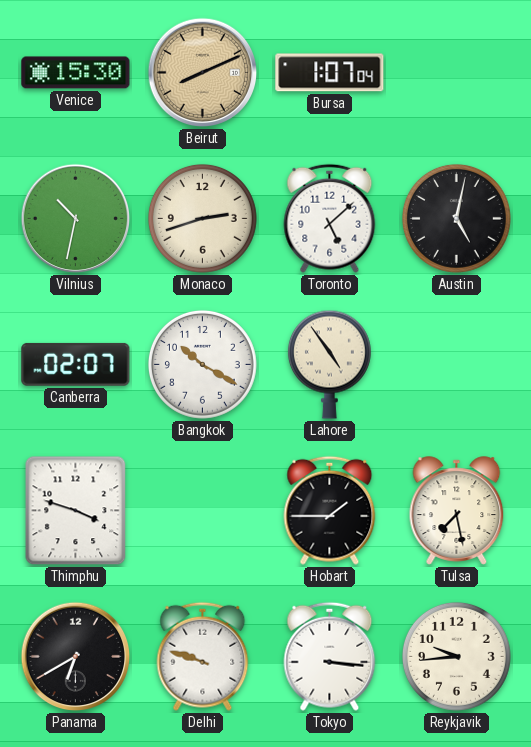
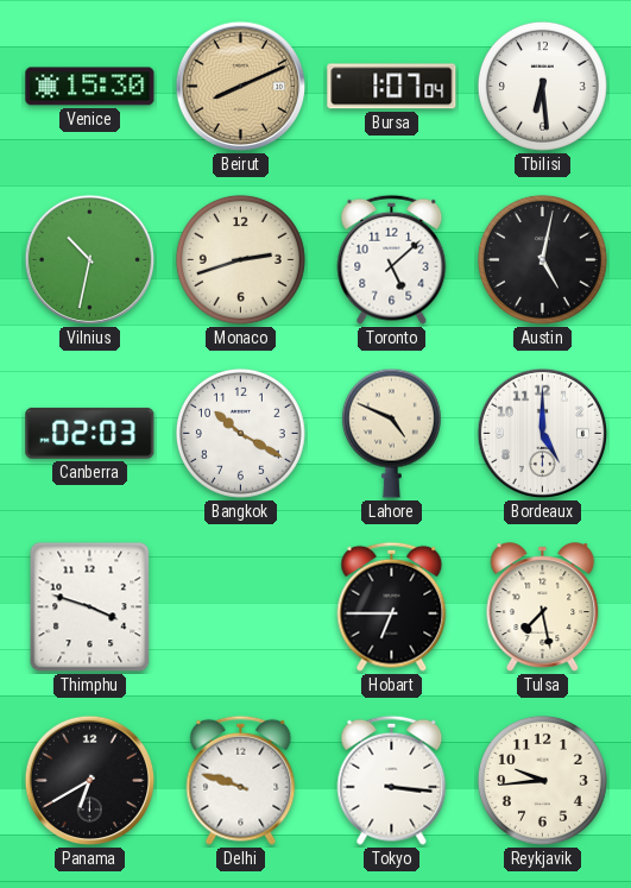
Tbilisi: none -> 6:29
Canberra: 02:07 -> 02:03
Lahore: 4:54 -> 4:49
Bordeaux: none -> 5:00
Hobart: 1:45 -> 6:45
